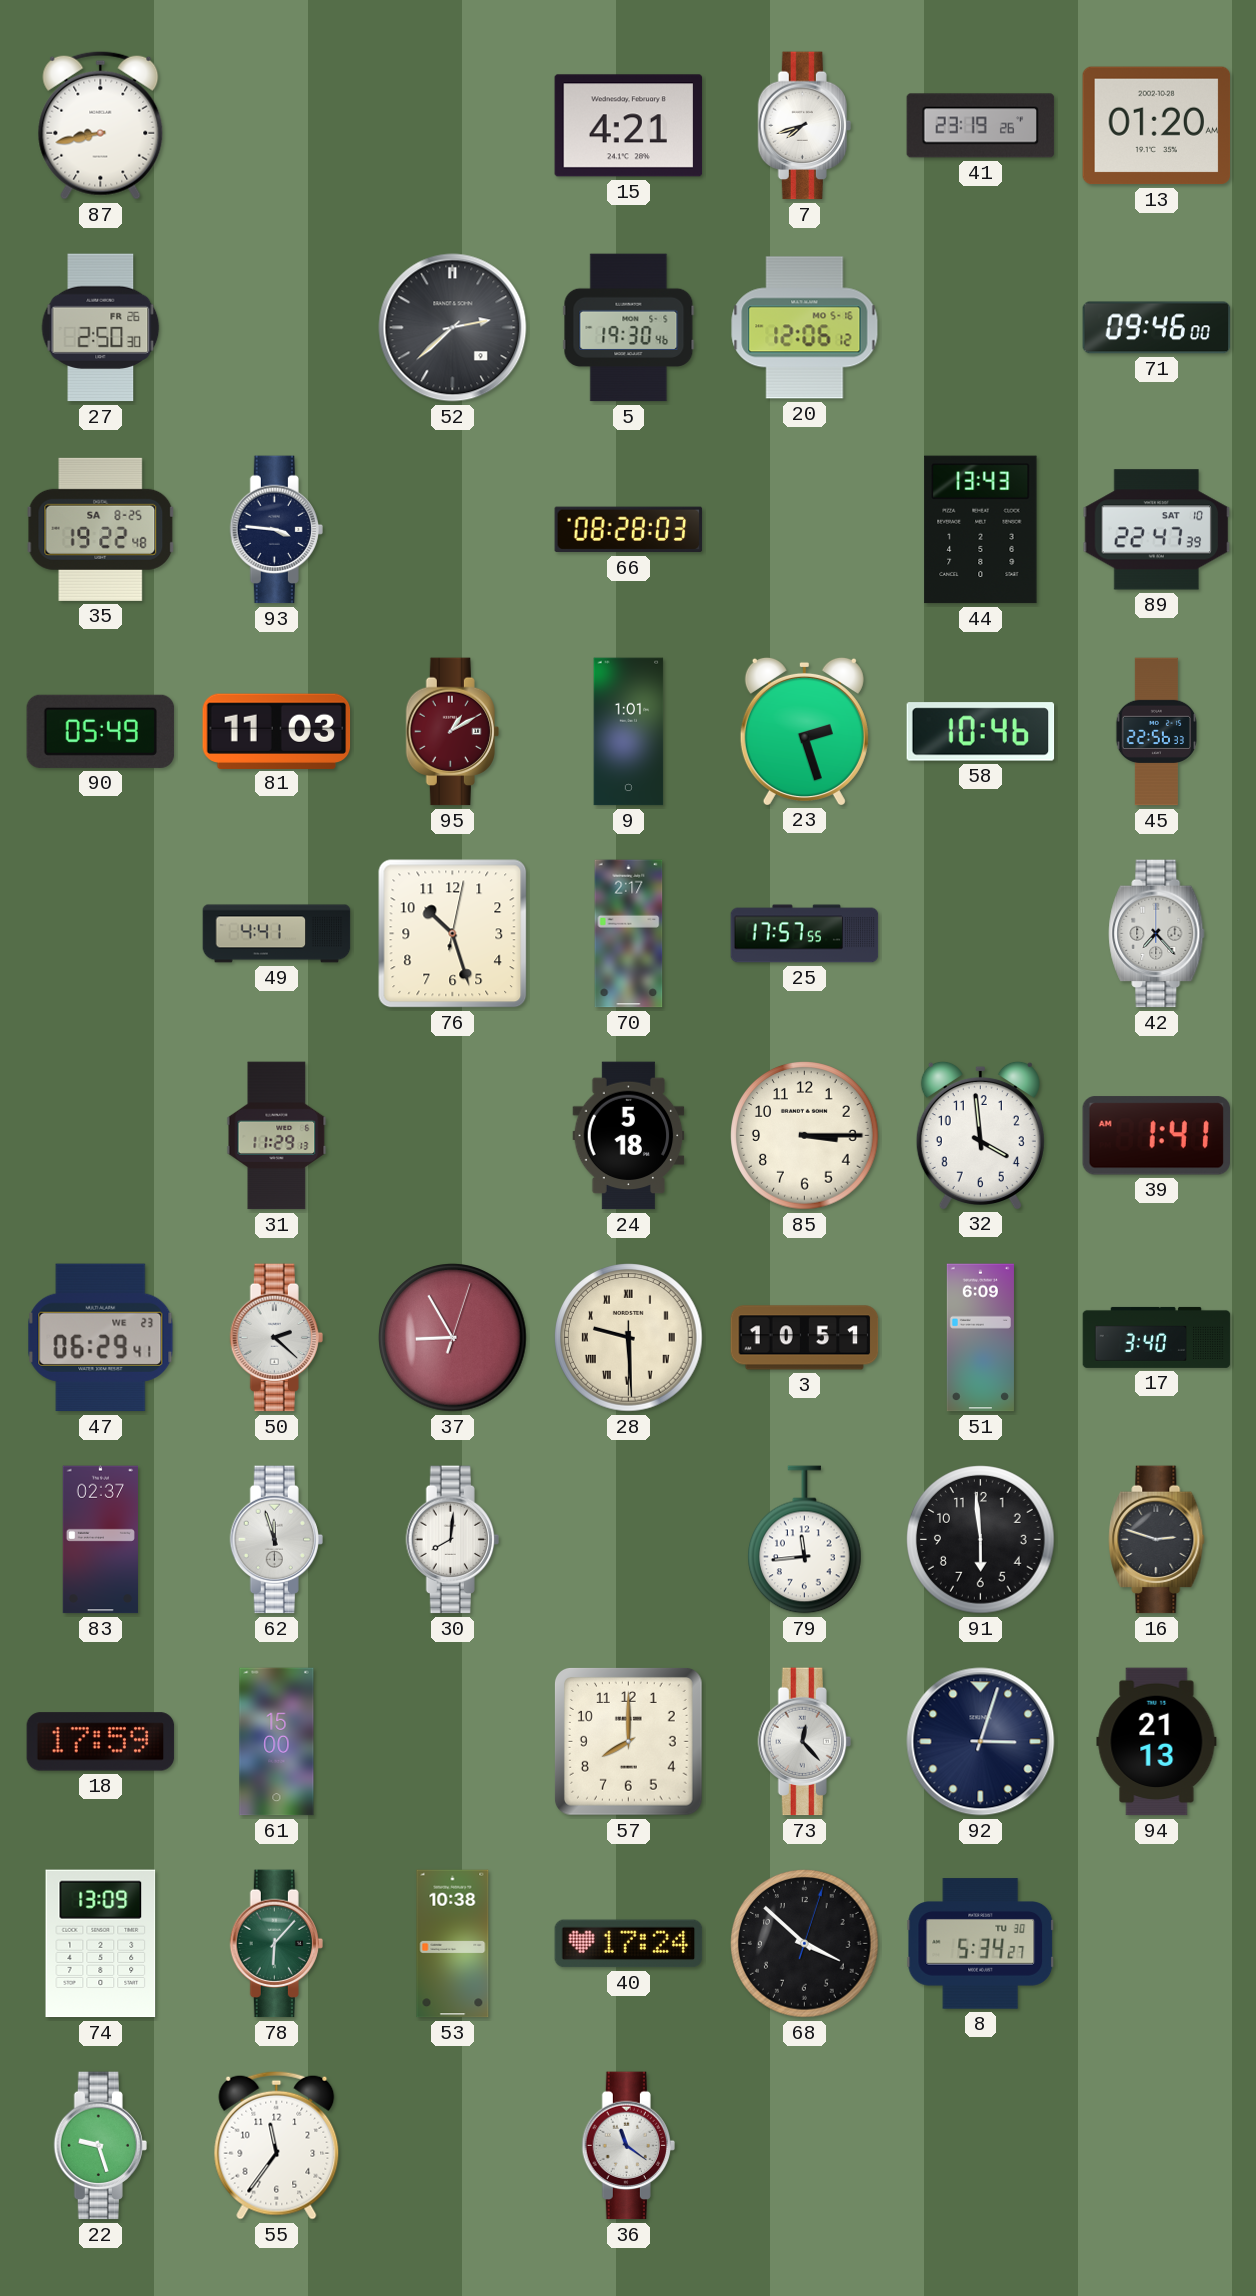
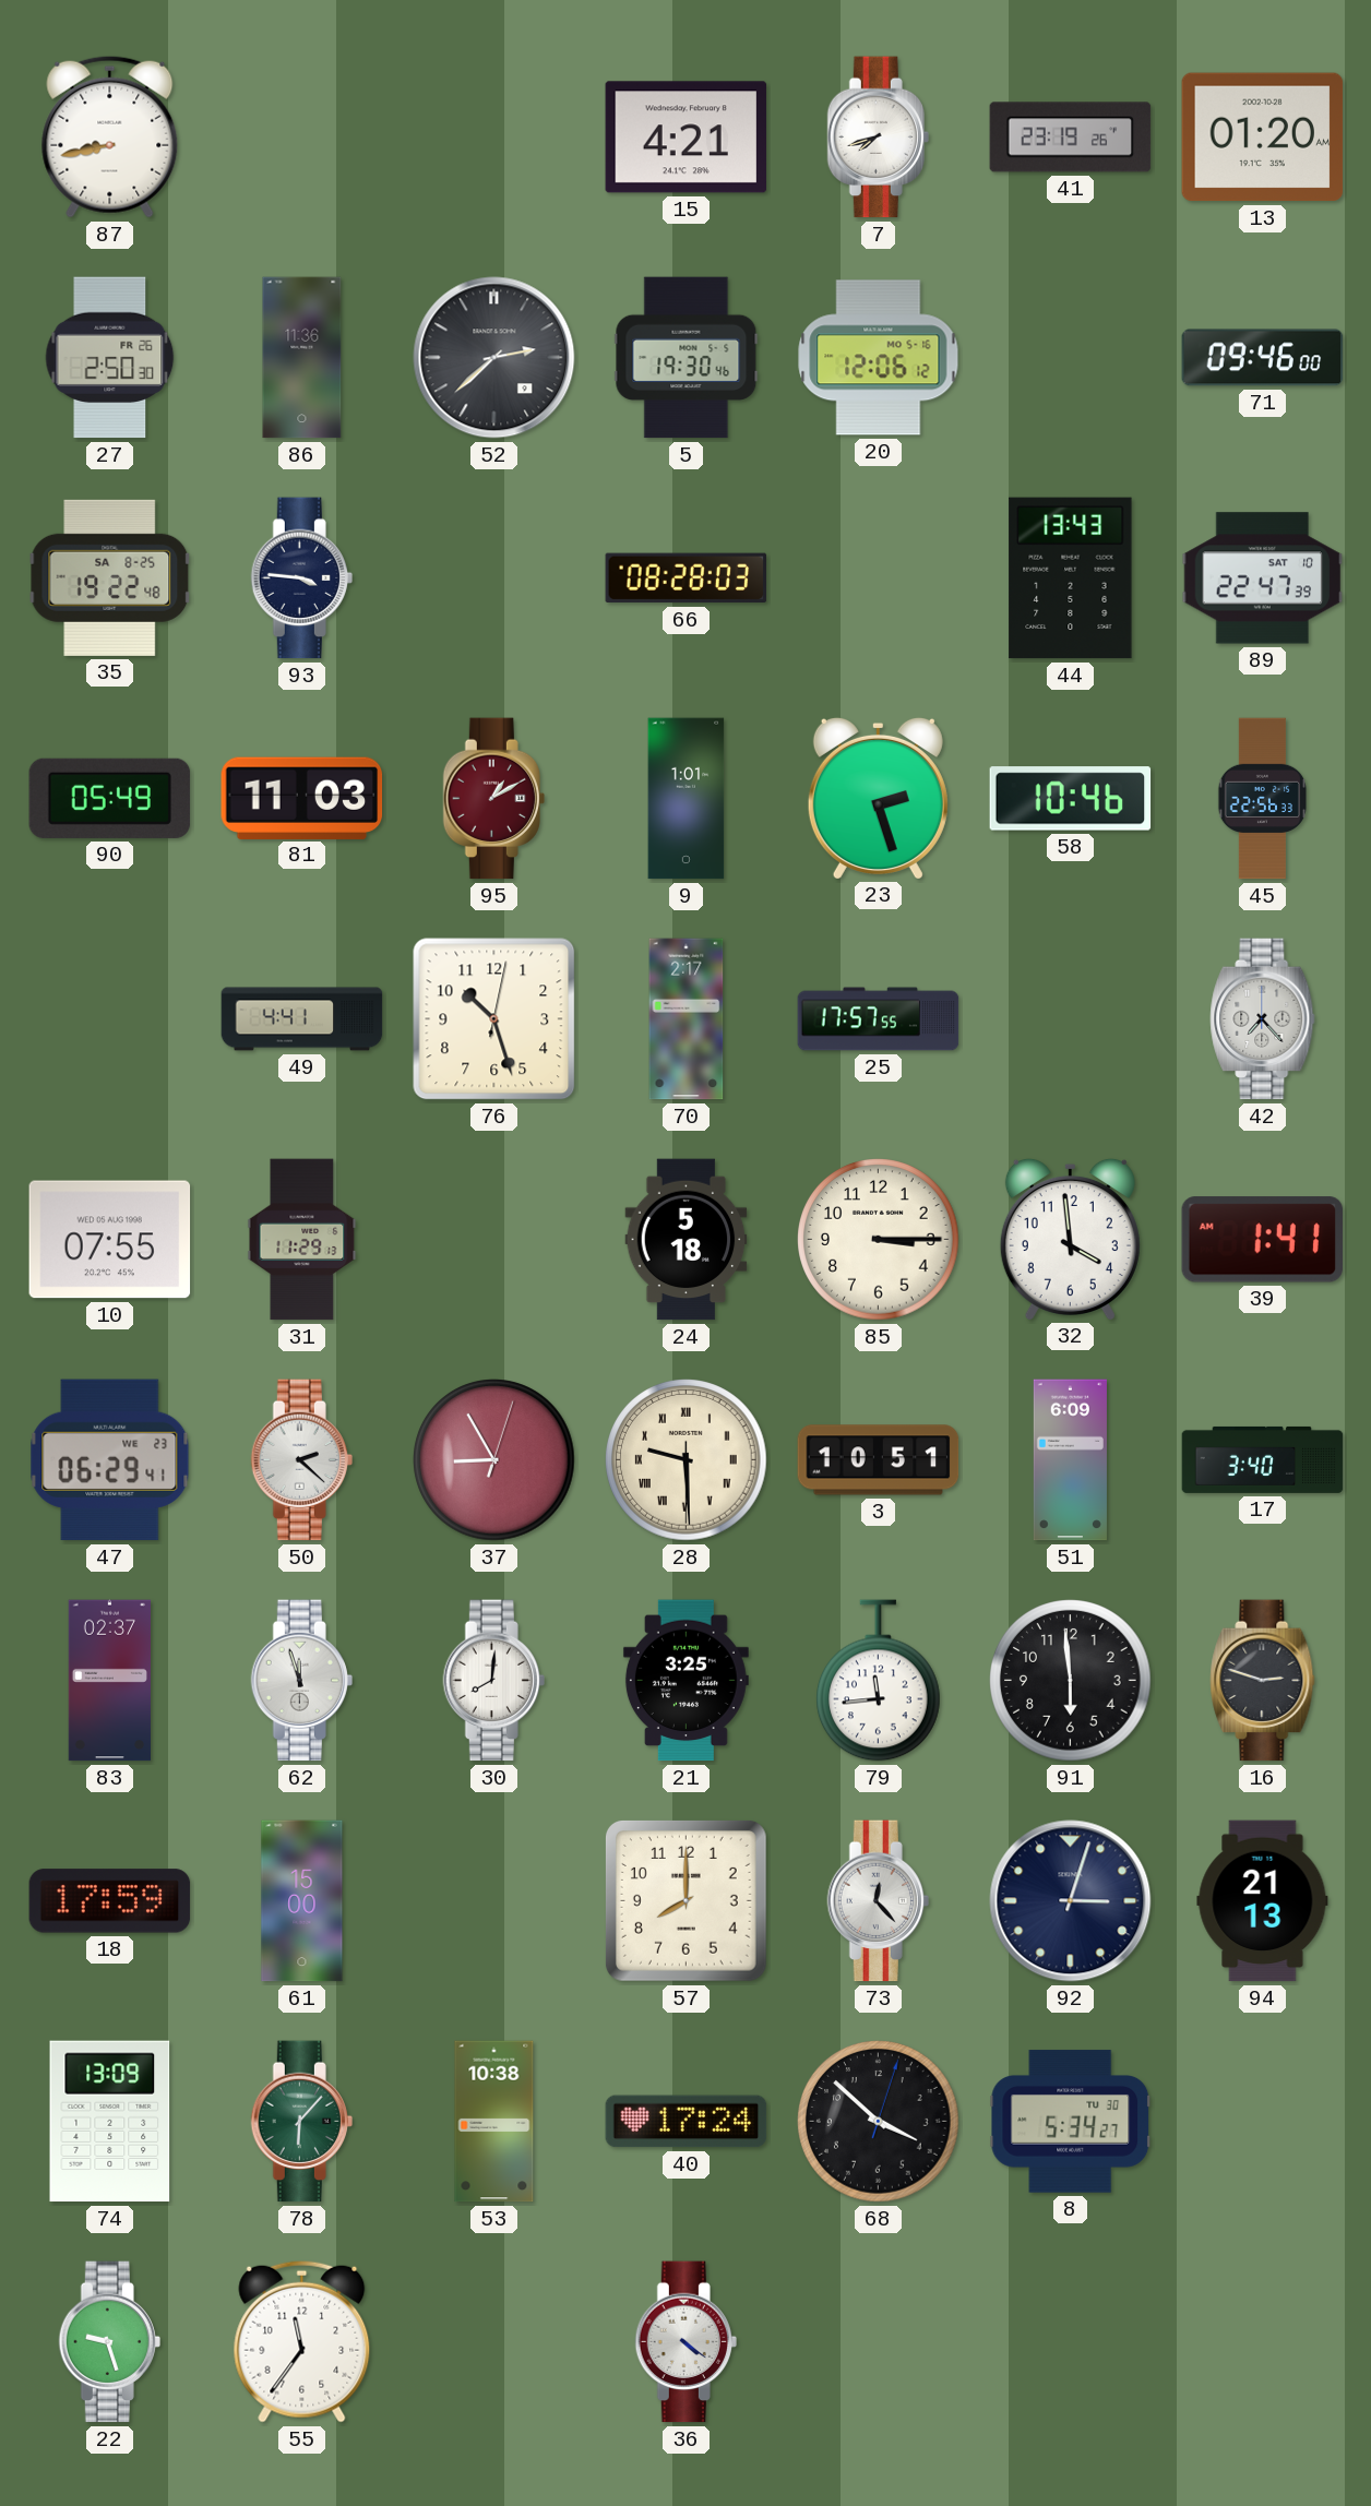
86: none -> 11:36
10: none -> 07:55
21: none -> 3:25
36: 11:21 -> 4:21
